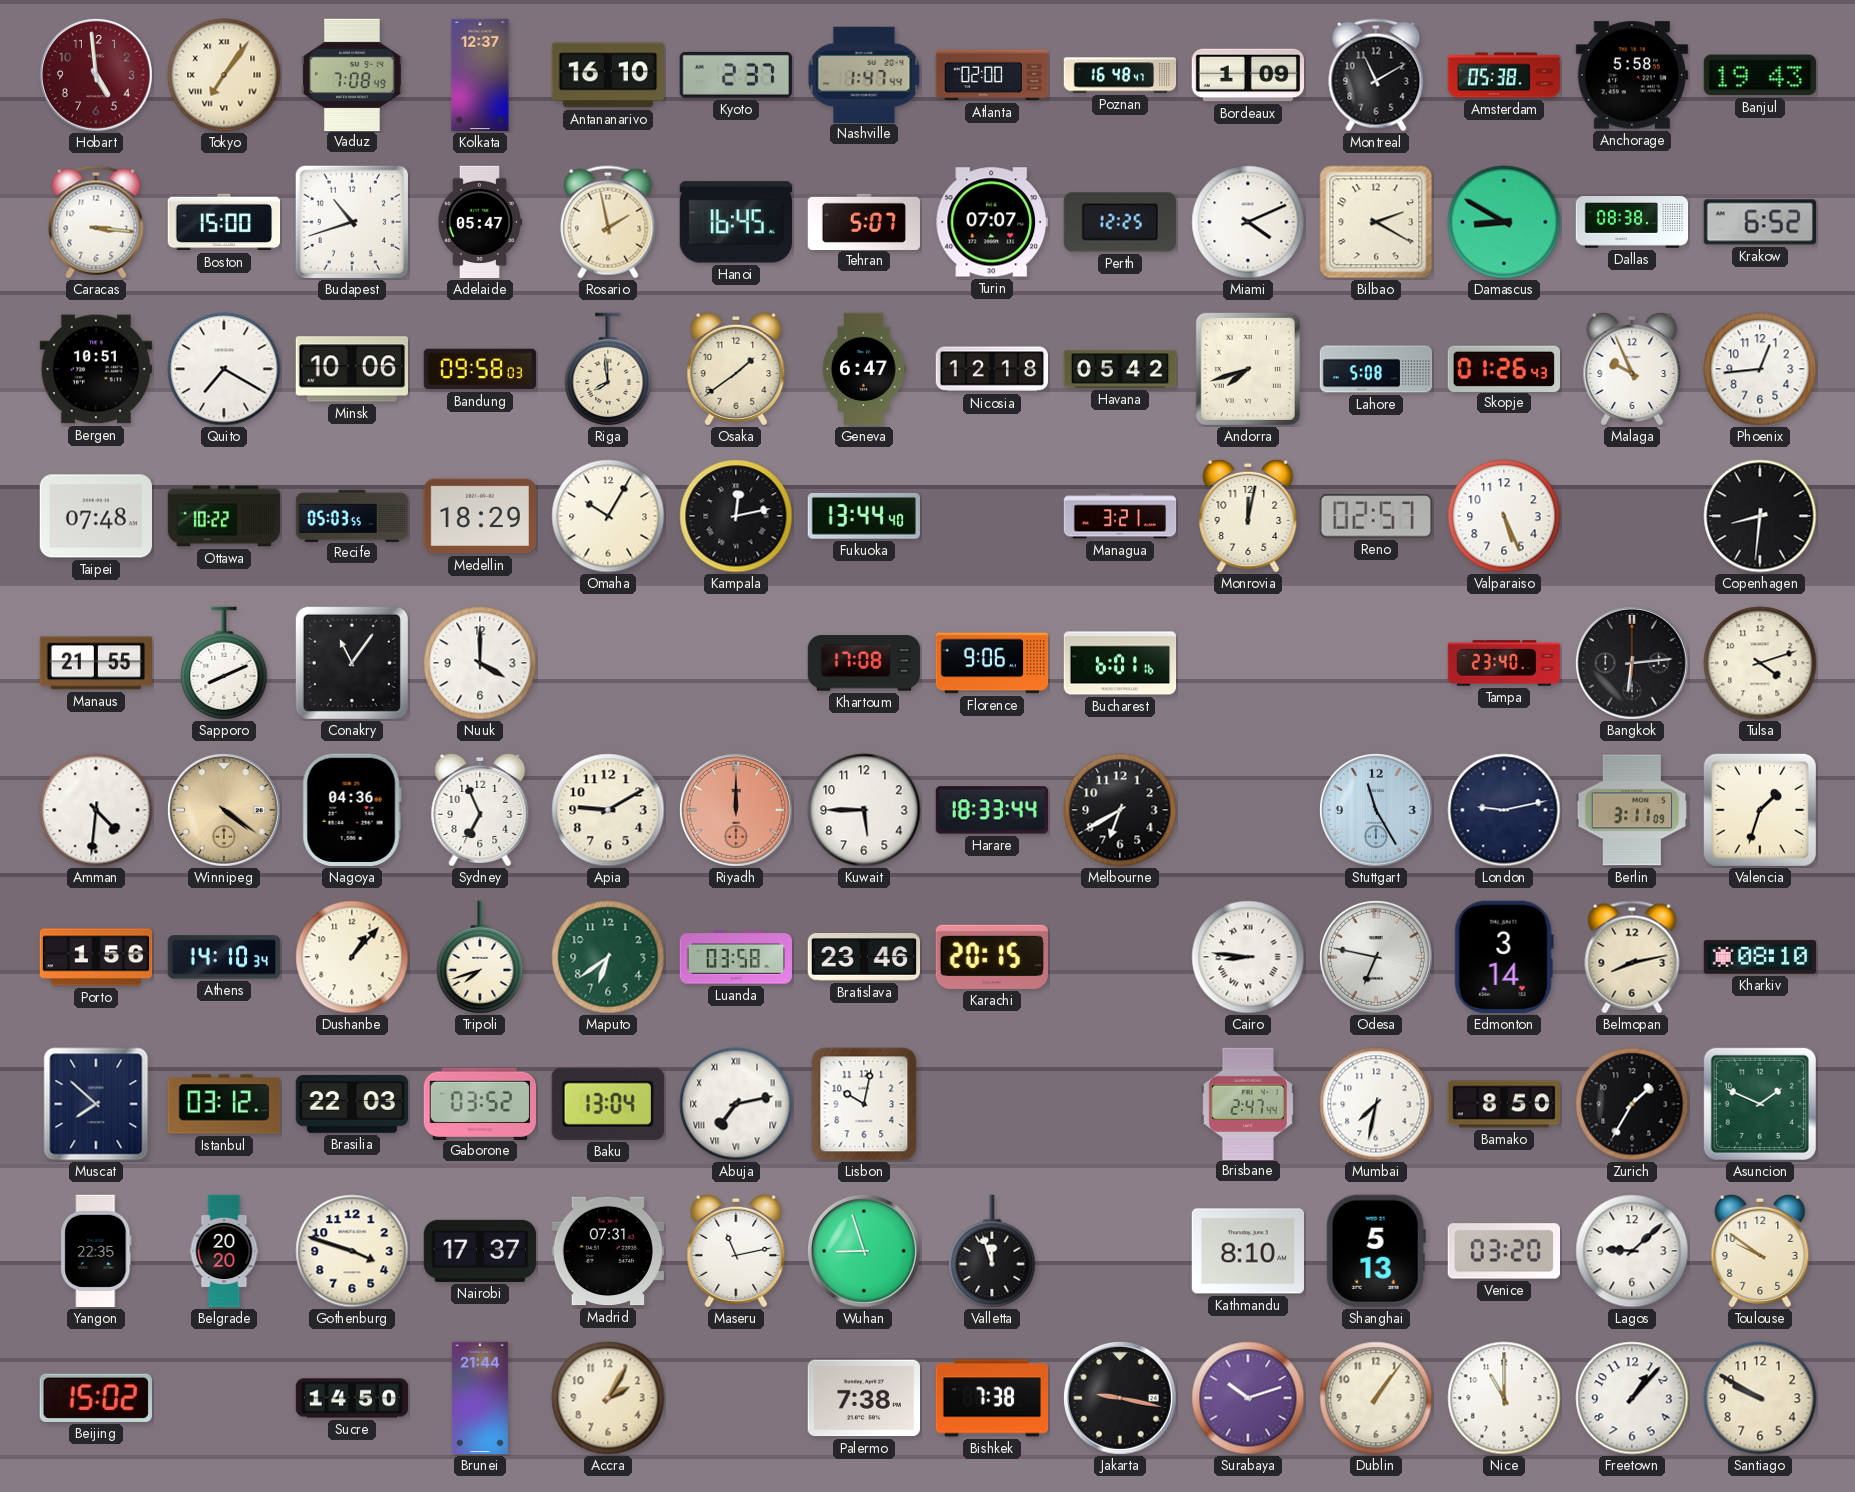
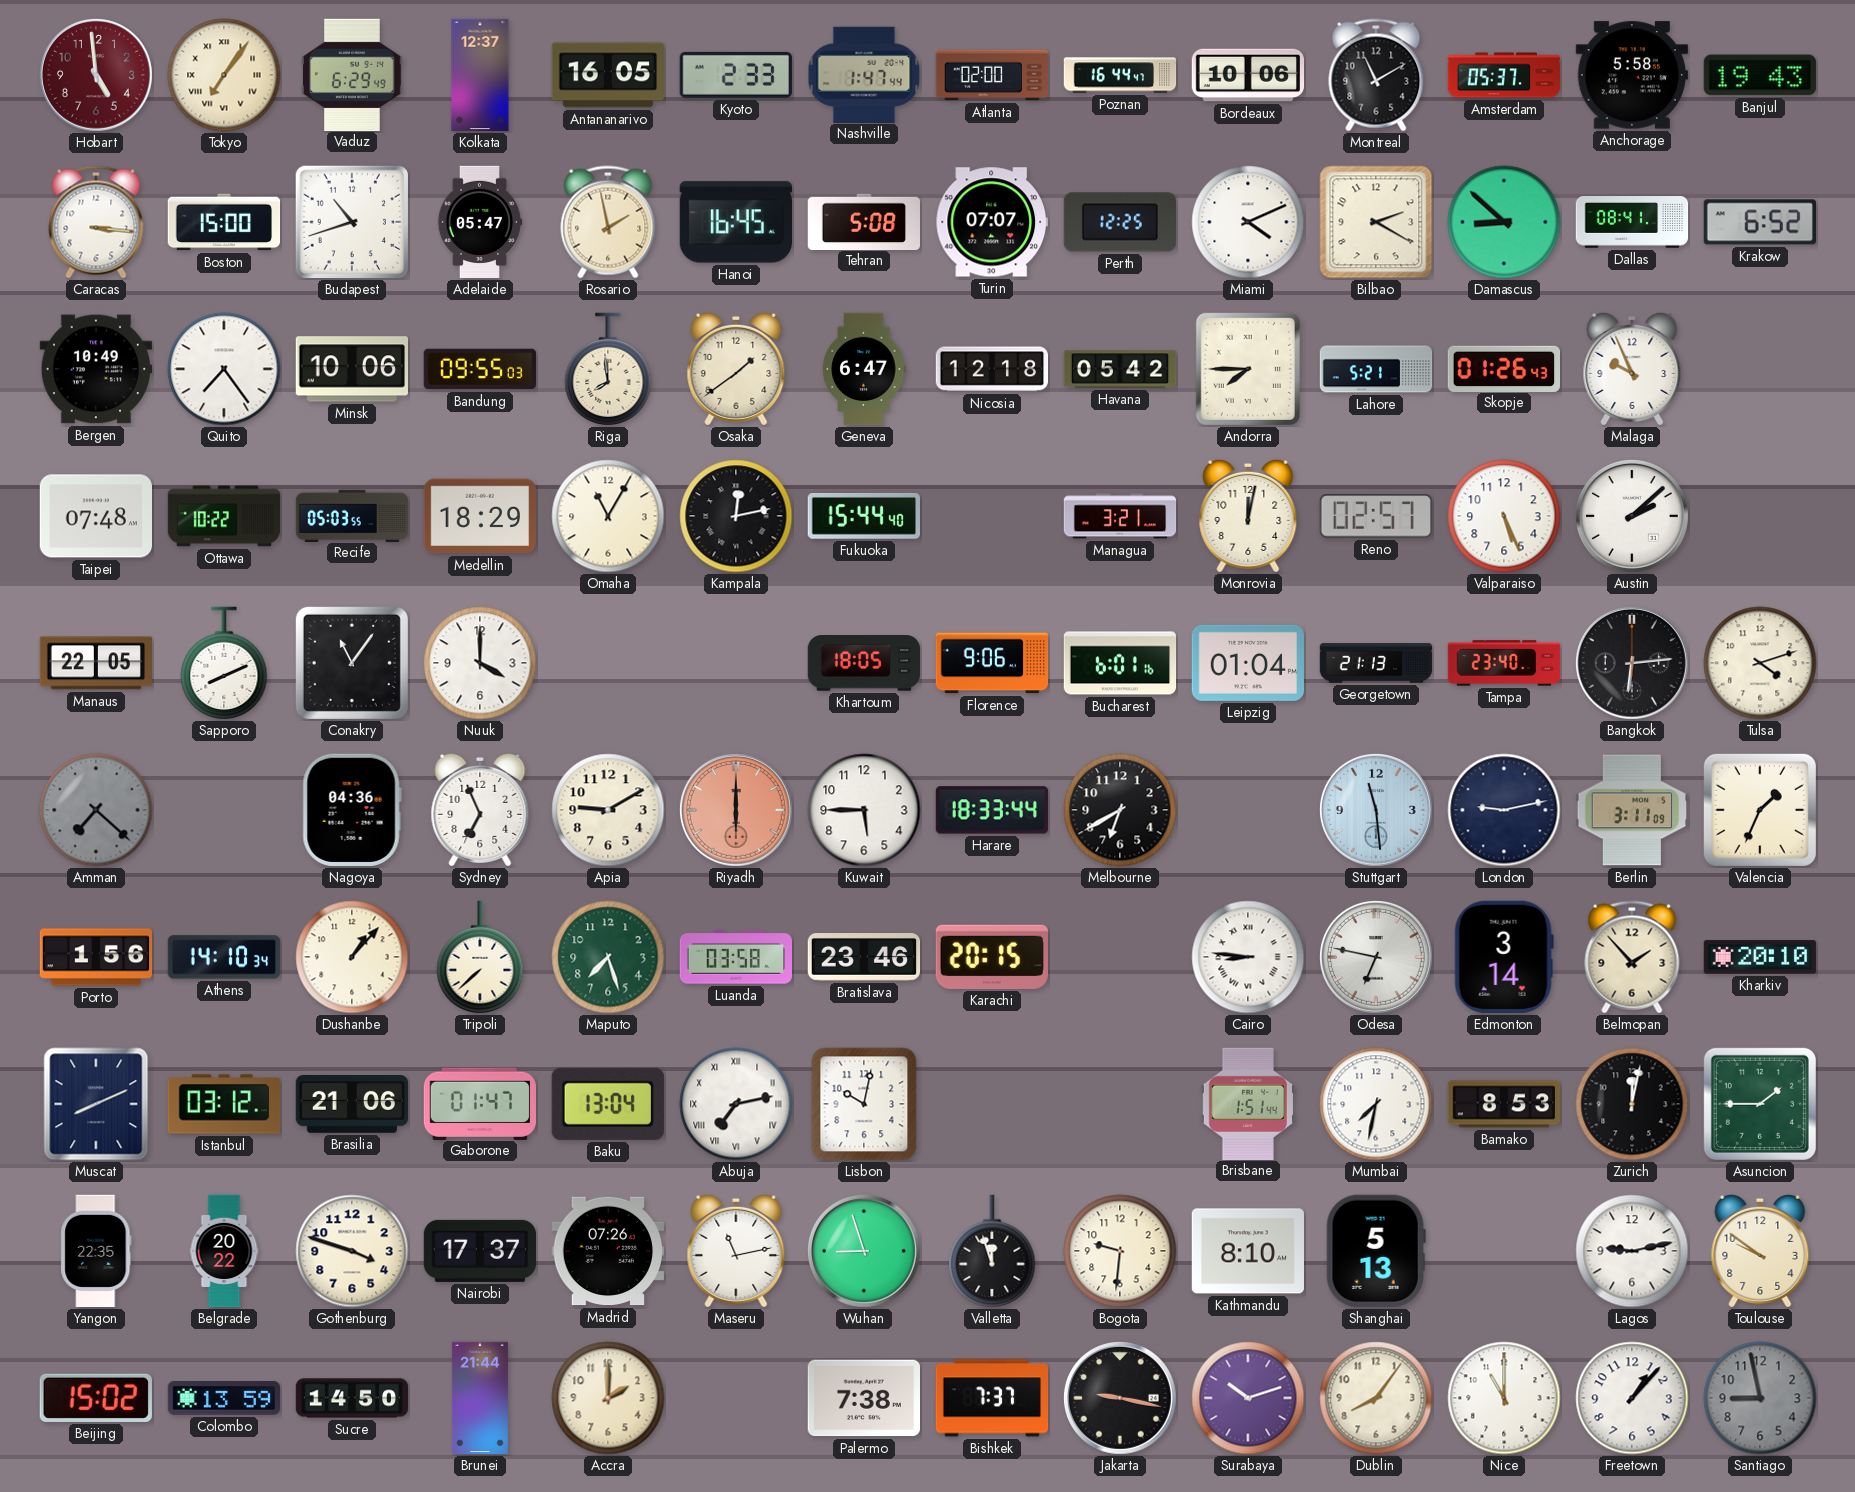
Vaduz: 7:08 -> 6:29
Antananarivo: 16:10 -> 16:05
Kyoto: 2:37 -> 2:33
Poznan: 16:48 -> 16:44
Bordeaux: 1:09 -> 10:06
Amsterdam: 05:38 -> 05:37
Tehran: 5:07 -> 5:08
Damascus: 8:50 -> 8:52
Dallas: 08:38 -> 08:41
Bergen: 10:51 -> 10:49
Quito: 7:20 -> 7:24
Bandung: 09:58 -> 09:55
Andorra: 7:42 -> 7:45
Lahore: 5:08 -> 5:21
Phoenix: 12:44 -> none
Omaha: 10:05 -> 11:05
Fukuoka: 13:44 -> 15:44
Austin: none -> 2:08
Copenhagen: 8:31 -> none
Manaus: 21:55 -> 22:05
Khartoum: 17:08 -> 18:05
Leipzig: none -> 01:04
Georgetown: none -> 21:13
Amman: 4:31 -> 7:22
Amman dial: white -> grey
Winnipeg: 4:21 -> none
Riyadh: 12:00 -> 6:00
Stuttgart: 11:25 -> 11:29
Valencia: 1:33 -> 1:34
Tripoli: 7:42 -> 7:38
Maputo: 6:39 -> 7:27
Belmopan: 8:13 -> 1:53
Kharkiv: 08:10 -> 20:10
Muscat: 7:52 -> 8:11
Brasilia: 22:03 -> 21:06
Gaborone: 03:52 -> 01:47
Brisbane: 2:47 -> 1:51
Bamako: 8:50 -> 8:53
Zurich: 1:35 -> 12:02
Asuncion: 1:49 -> 1:45
Belgrade: 20:20 -> 20:22
Madrid: 07:31 -> 07:26
Bogota: none -> 9:31
Venice: 03:20 -> none
Lagos: 9:08 -> 9:13
Colombo: none -> 13:59
Accra: 2:05 -> 2:00
Bishkek: 7:38 -> 7:37
Dublin: 1:06 -> 8:06
Santiago: 9:50 -> 8:58
Santiago dial: cream -> grey
